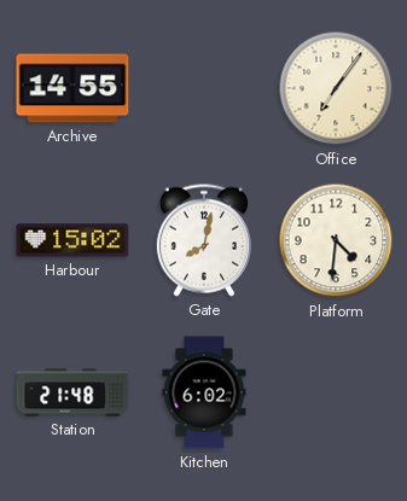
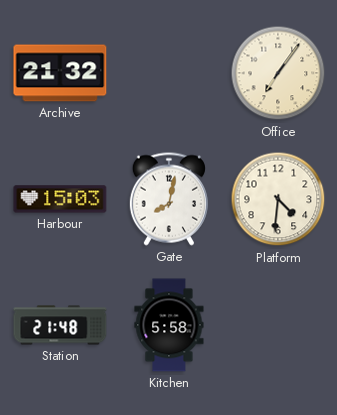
Archive: 14:55 -> 21:32
Harbour: 15:02 -> 15:03
Kitchen: 6:02 -> 5:58
